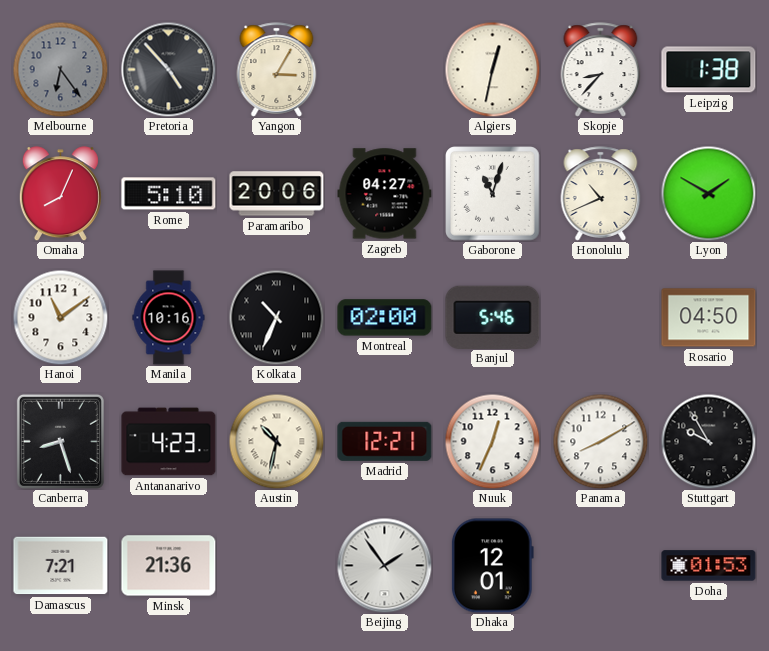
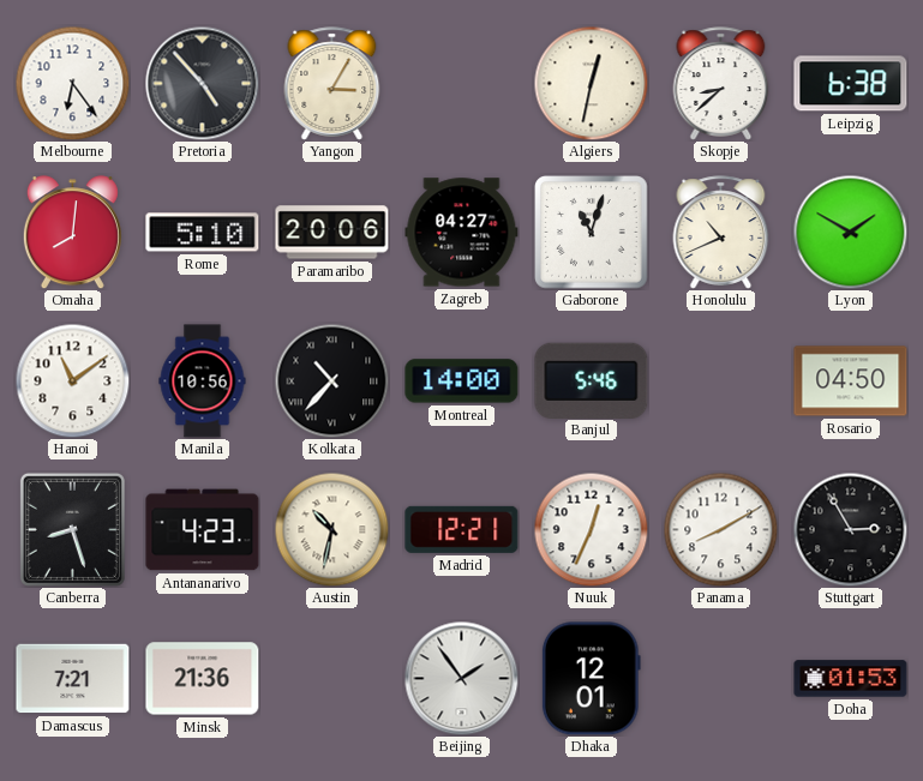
Melbourne dial: grey -> white
Skopje: 8:37 -> 8:38
Leipzig: 1:38 -> 6:38
Omaha: 8:04 -> 8:01
Manila: 10:16 -> 10:56
Kolkata: 10:34 -> 10:37
Montreal: 02:00 -> 14:00
Stuttgart: 9:55 -> 2:55
